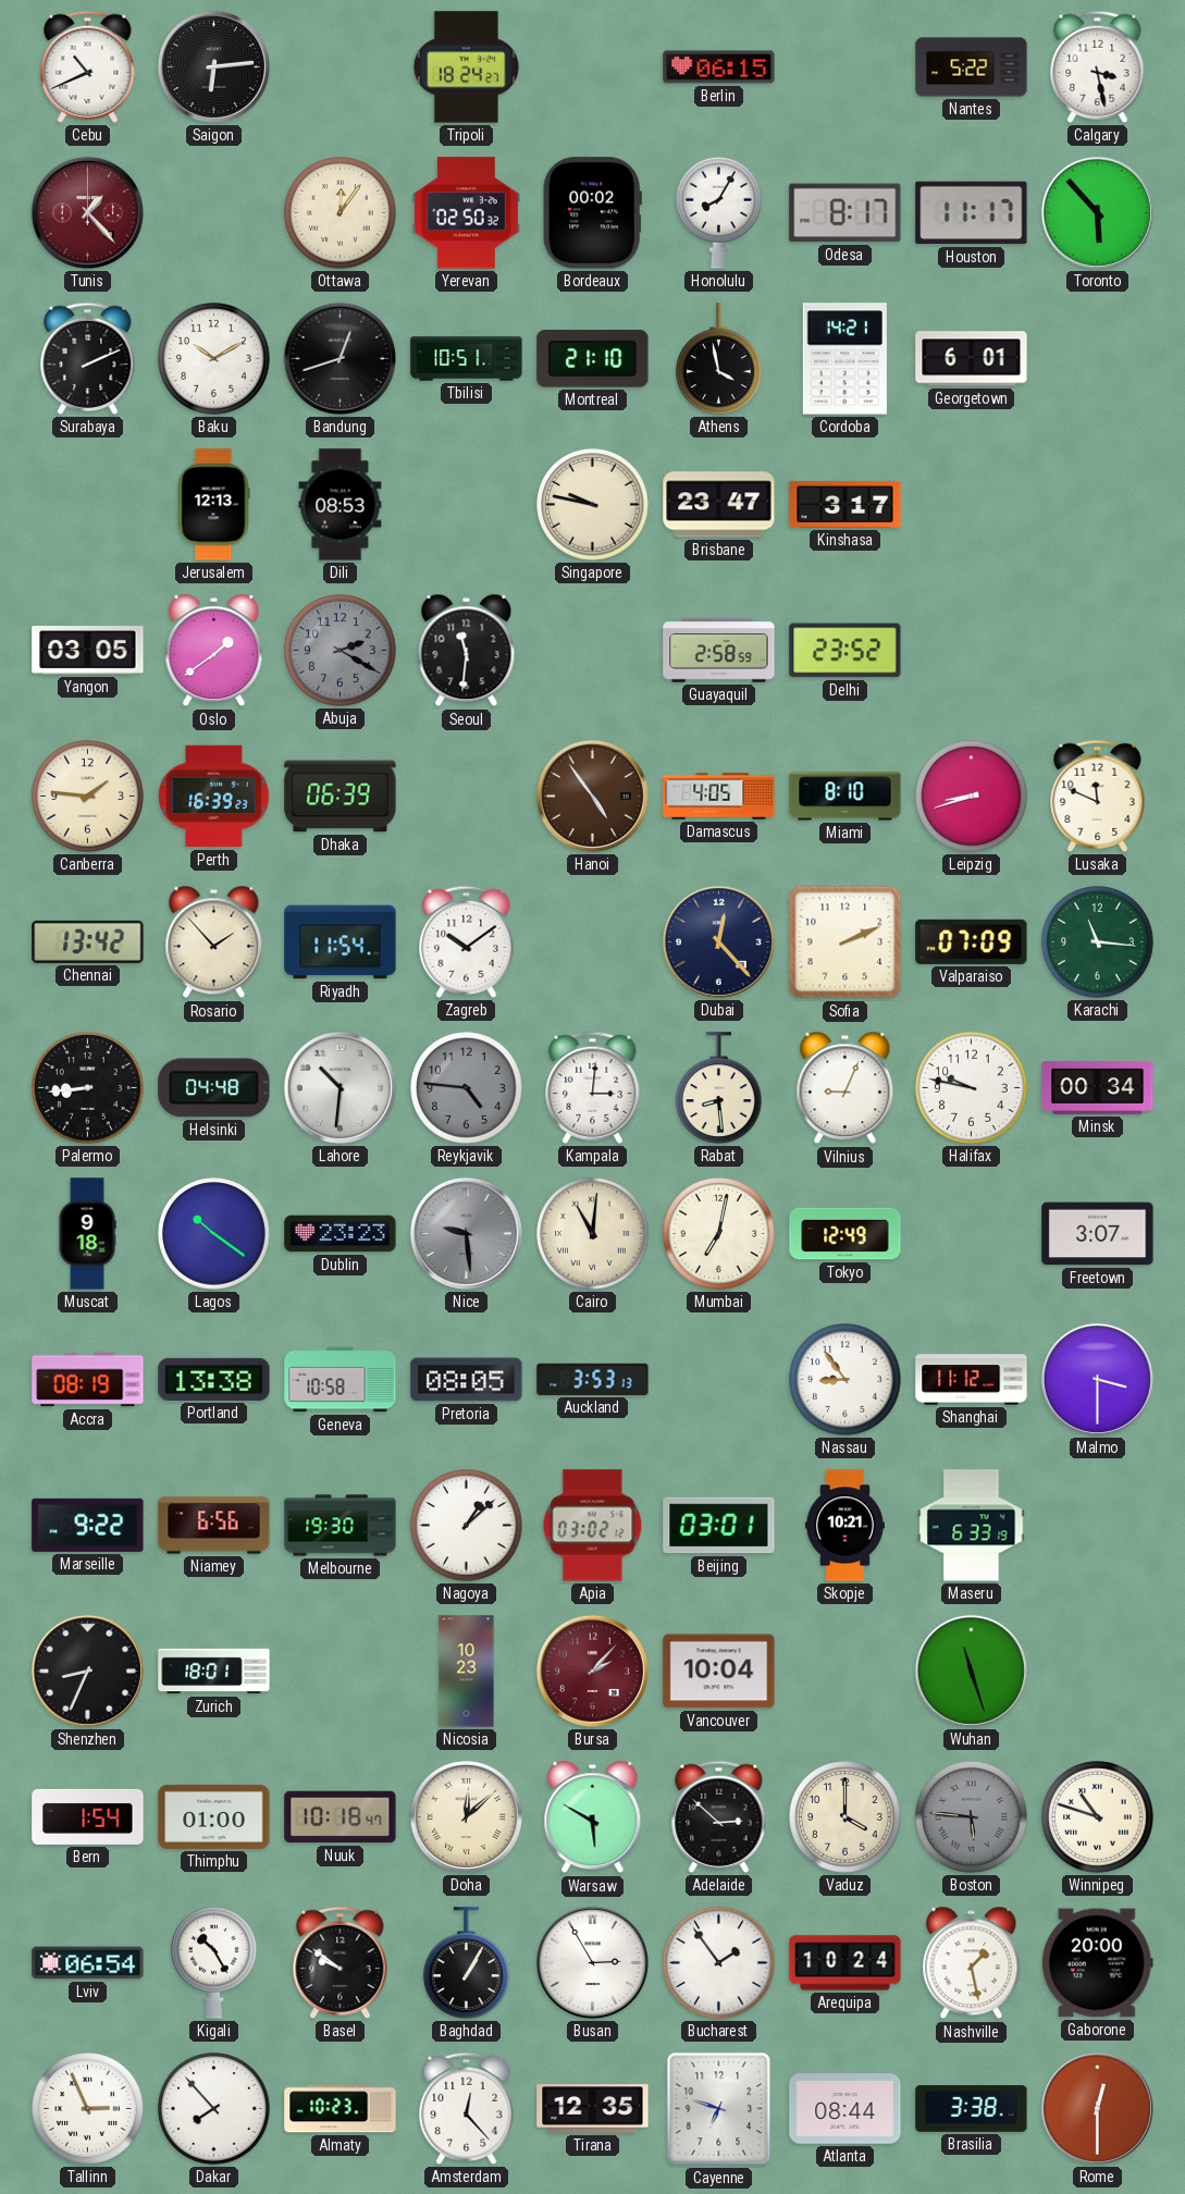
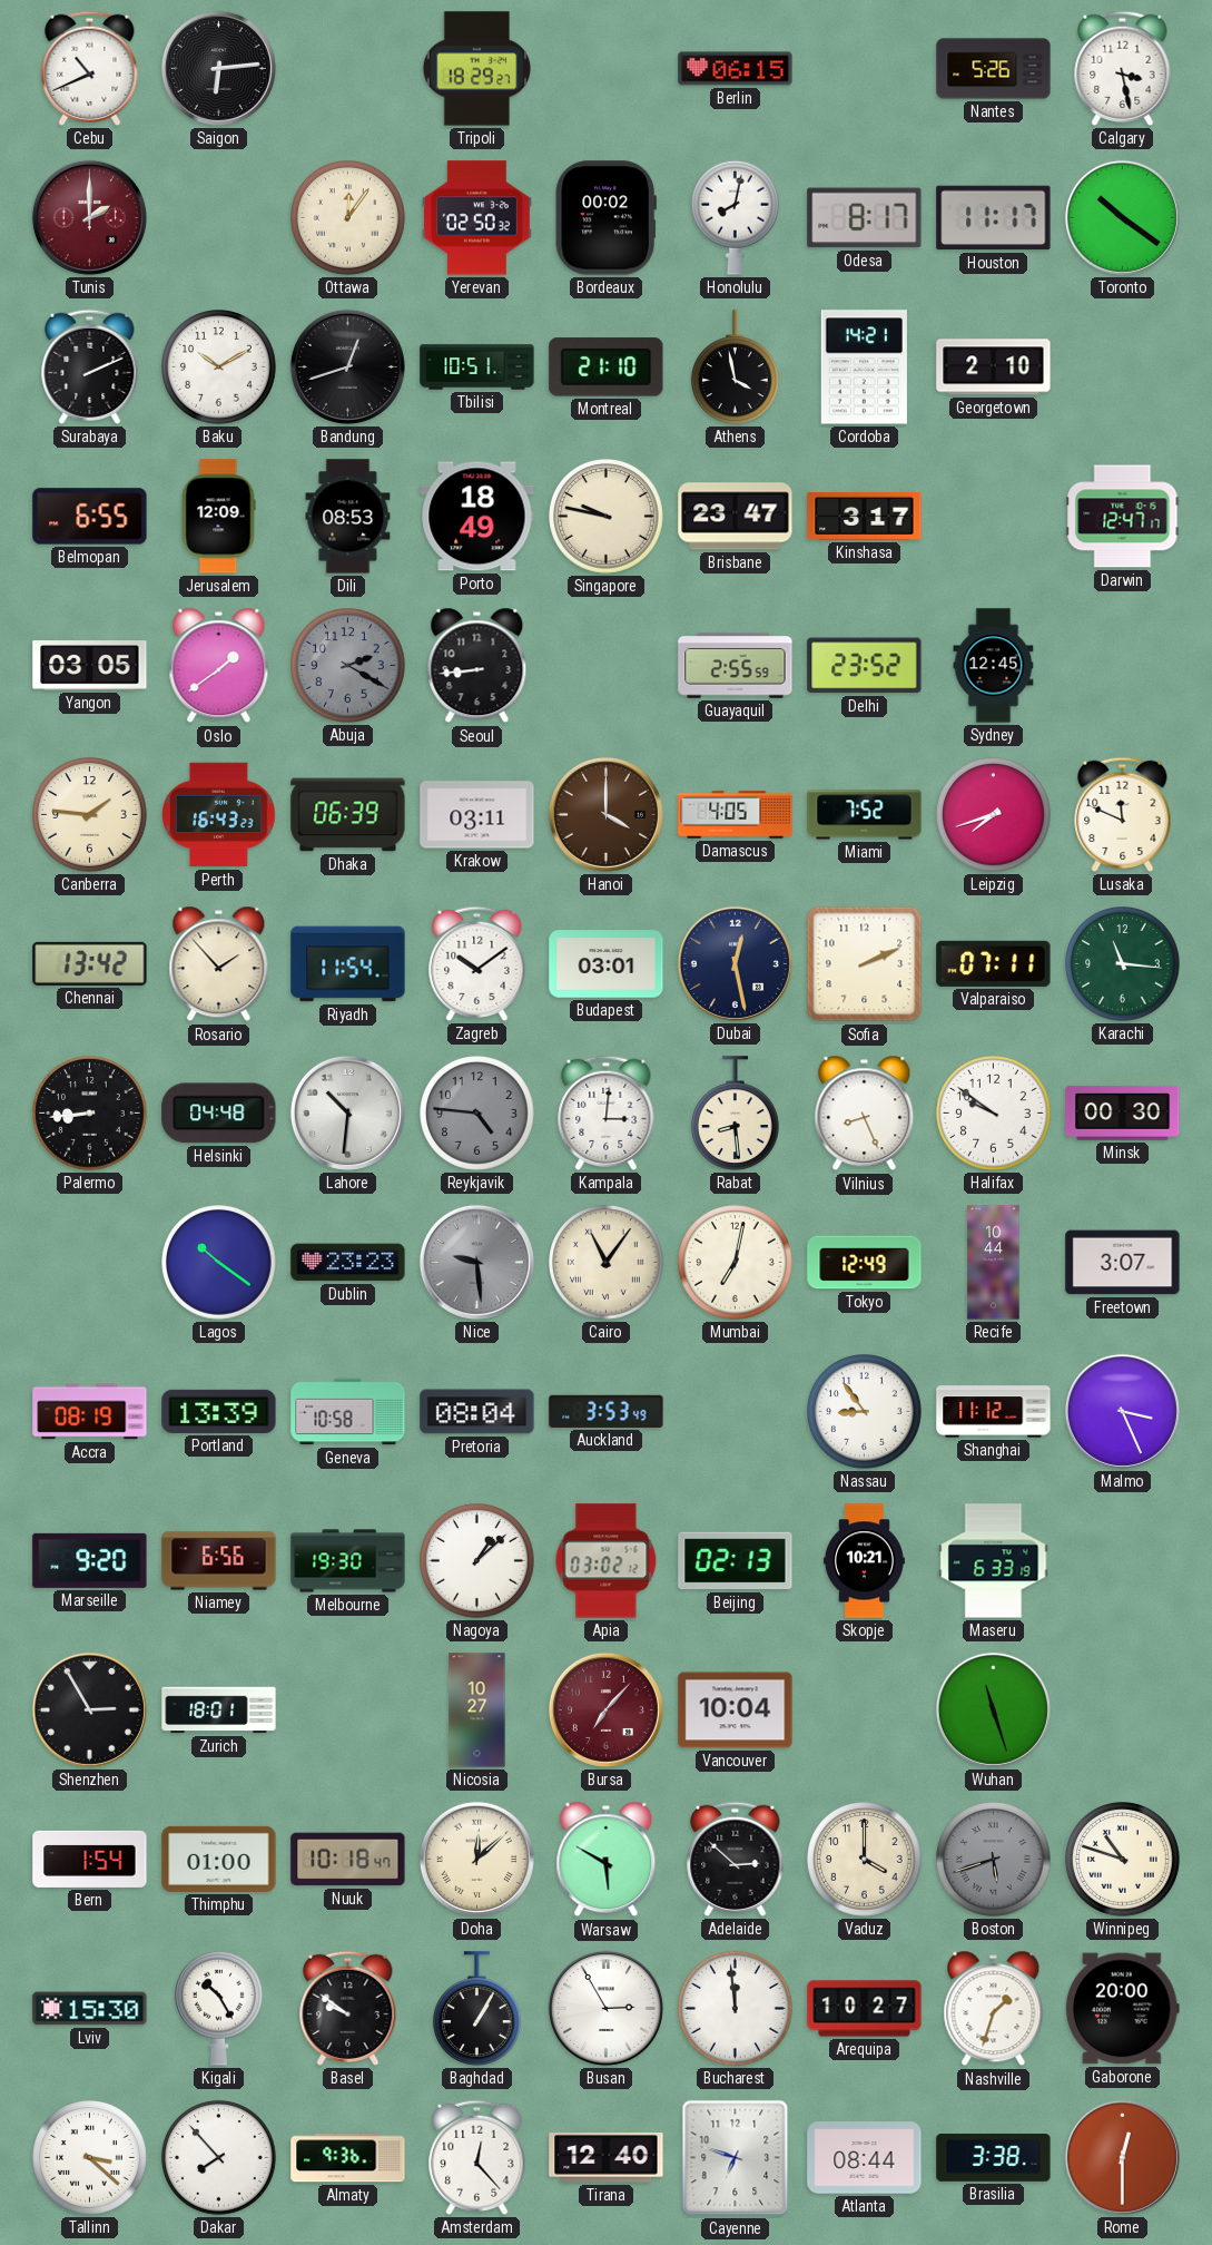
Tripoli: 18:24 -> 18:29
Nantes: 5:22 -> 5:26
Tunis: 1:23 -> 2:00
Honolulu: 8:05 -> 8:02
Toronto: 5:53 -> 10:21
Georgetown: 6:01 -> 2:10
Belmopan: none -> 6:55
Jerusalem: 12:13 -> 12:09
Porto: none -> 18:49
Darwin: none -> 12:47
Seoul: 11:31 -> 8:44
Guayaquil: 2:58 -> 2:55
Sydney: none -> 12:45
Perth: 16:39 -> 16:43
Krakow: none -> 03:11
Hanoi: 4:54 -> 4:00
Miami: 8:10 -> 7:52
Leipzig: 8:42 -> 7:42
Budapest: none -> 03:01
Dubai: 12:23 -> 12:28
Valparaiso: 07:09 -> 07:11
Vilnius: 9:04 -> 8:26
Halifax: 9:47 -> 9:51
Minsk: 00:34 -> 00:30
Muscat: 9:18 -> none
Cairo: 11:01 -> 11:06
Recife: none -> 10:44
Portland: 13:38 -> 13:39
Pretoria: 08:05 -> 08:04
Auckland: 3:53:13 -> 3:53:49
Malmo: 3:30 -> 3:26
Marseille: 9:22 -> 9:20
Beijing: 03:01 -> 02:13
Shenzhen: 8:34 -> 2:55
Nicosia: 10:23 -> 10:27
Bursa: 2:07 -> 7:07
Boston: 5:46 -> 5:42
Lviv: 06:54 -> 15:30
Bucharest: 1:54 -> 11:59
Arequipa: 10:24 -> 10:27
Nashville: 1:28 -> 1:33
Tallinn: 2:56 -> 3:22
Almaty: 10:23 -> 9:36
Tirana: 12:35 -> 12:40
